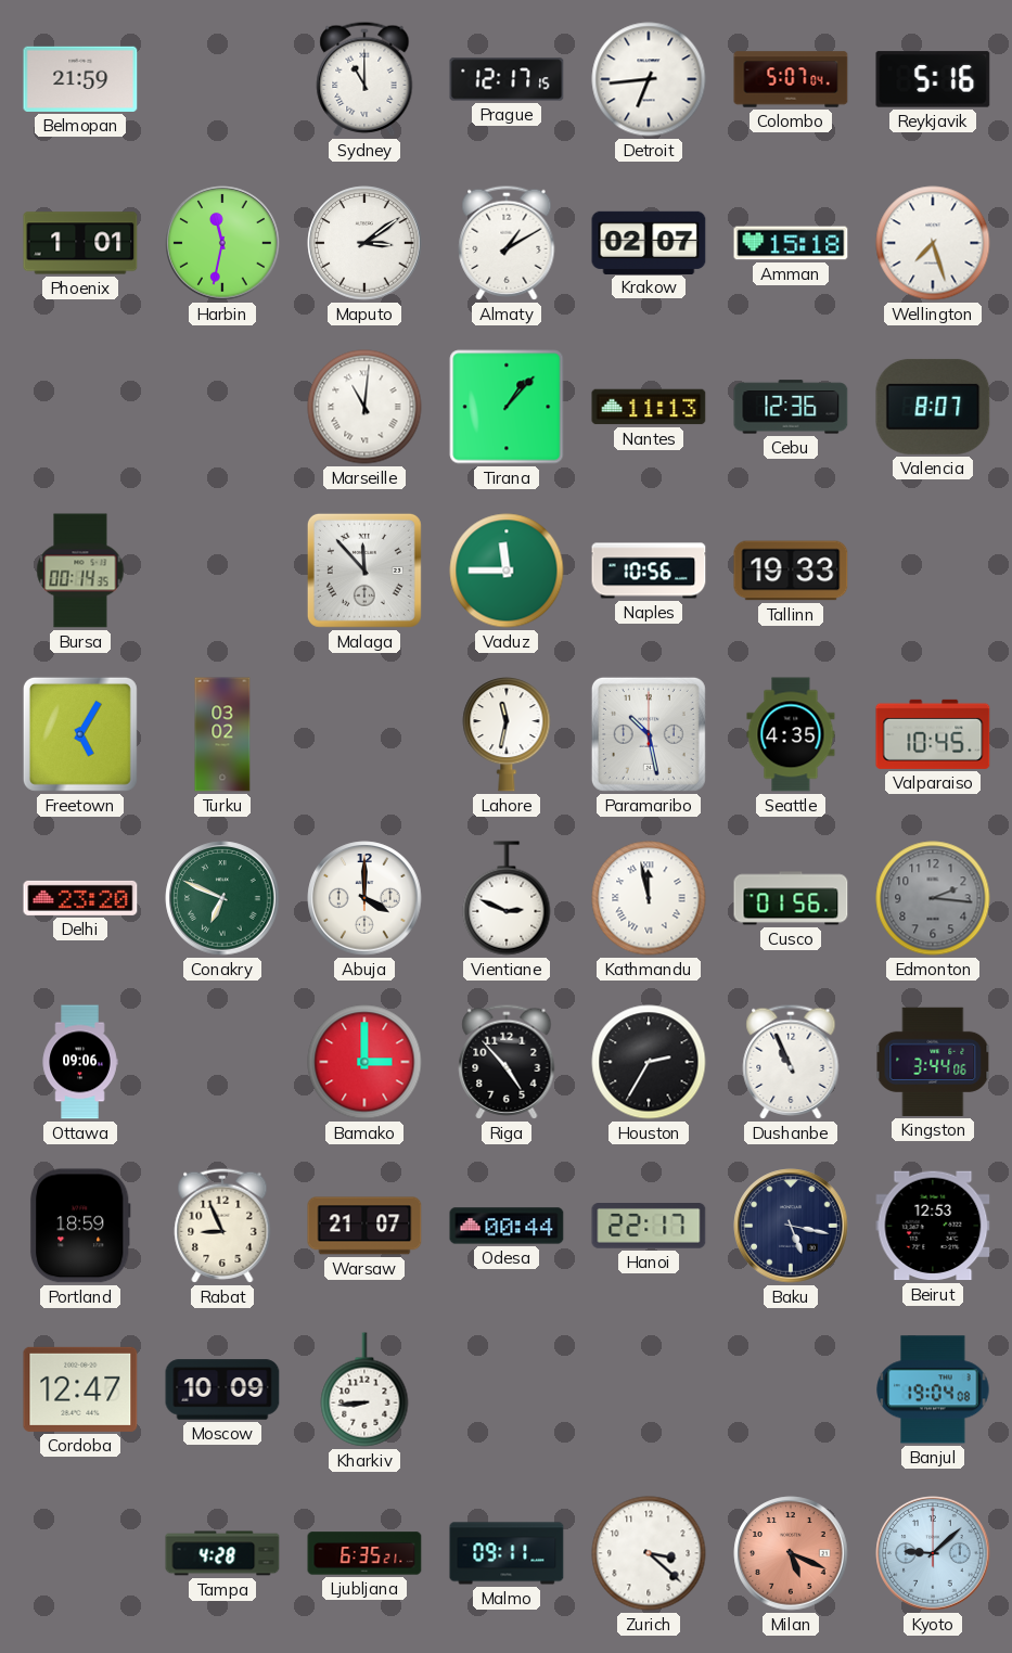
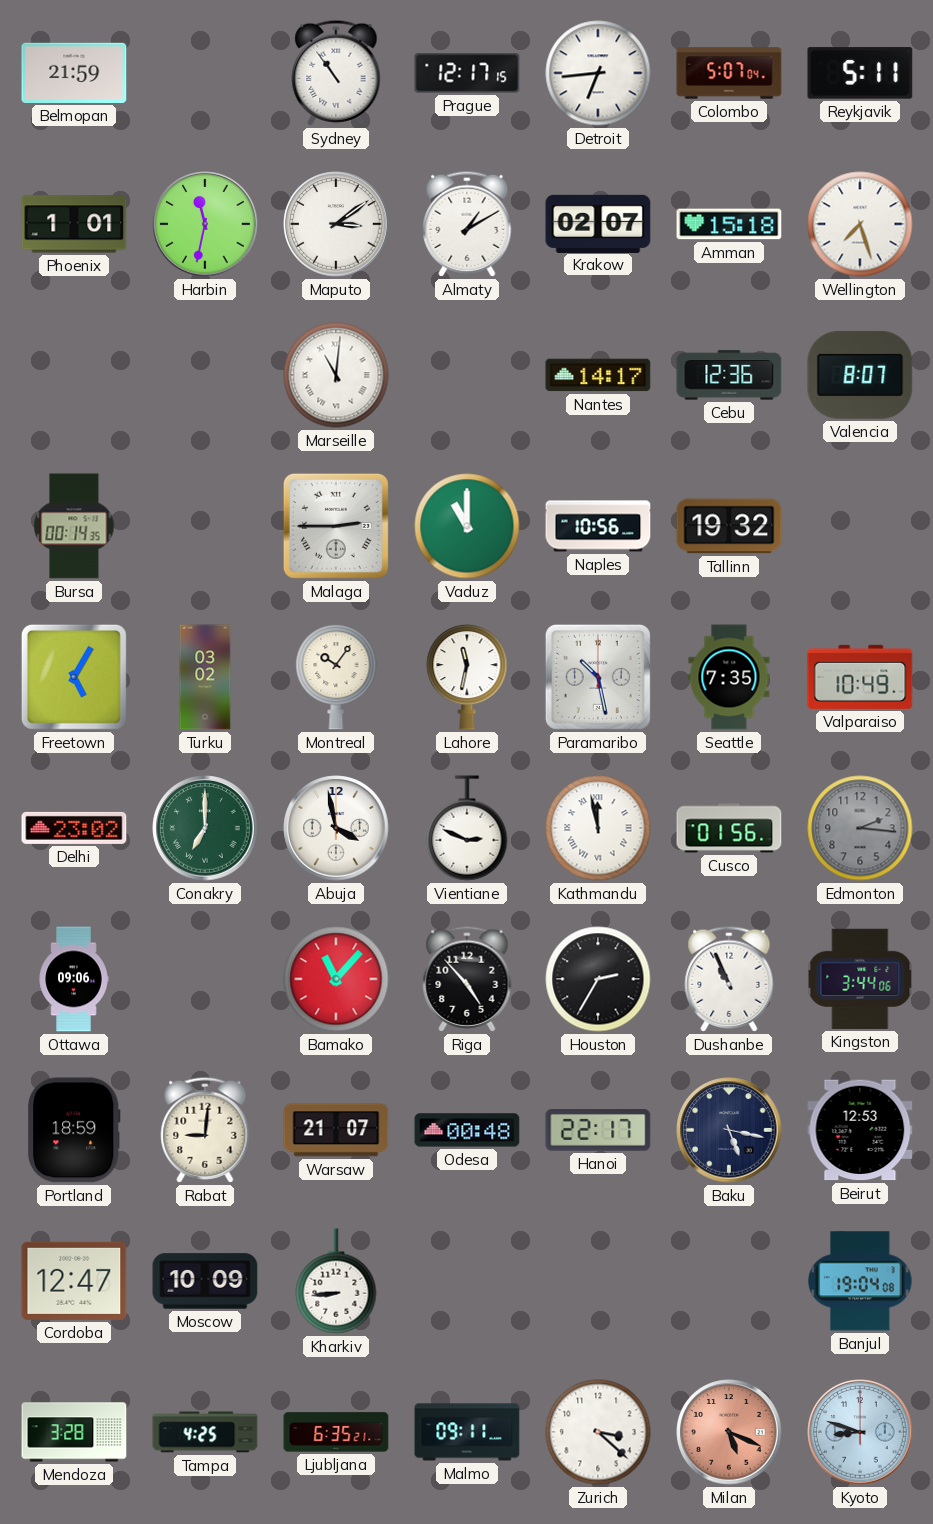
Sydney: 11:00 -> 10:54
Reykjavik: 5:16 -> 5:11
Tirana: 1:07 -> none
Nantes: 11:13 -> 14:17
Malaga: 11:53 -> 2:45
Vaduz: 11:45 -> 11:00
Tallinn: 19:33 -> 19:32
Montreal: none -> 10:06
Seattle: 4:35 -> 7:35
Valparaiso: 10:45 -> 10:49
Delhi: 23:20 -> 23:02
Conakry: 6:49 -> 7:00
Abuja: 4:00 -> 3:58
Bamako: 3:00 -> 11:07
Rabat: 8:56 -> 9:01
Odesa: 00:44 -> 00:48
Mendoza: none -> 3:28
Tampa: 4:28 -> 4:25
Kyoto: 9:08 -> 8:48
